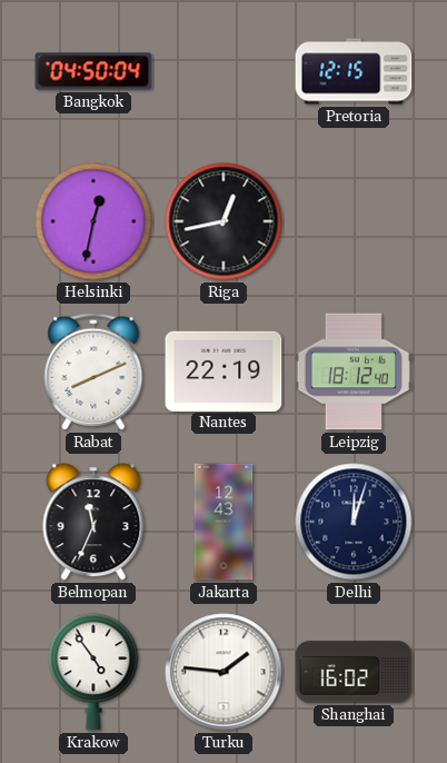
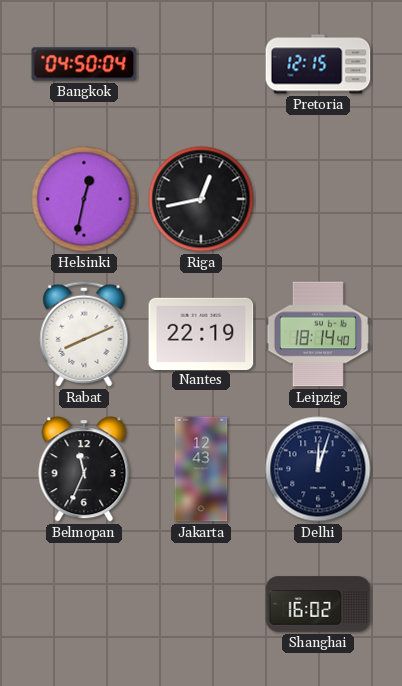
Leipzig: 18:12 -> 18:14
Krakow: 4:54 -> none
Turku: 1:46 -> none
